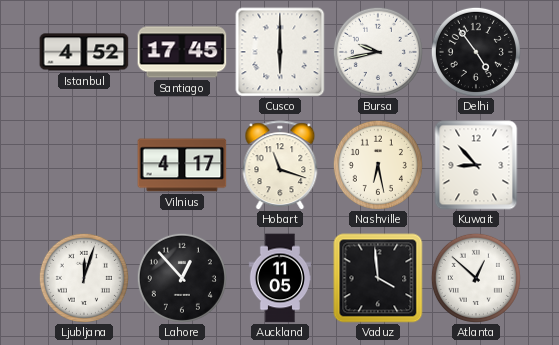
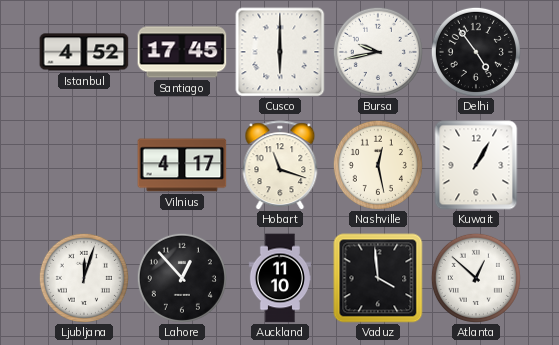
Nashville: 6:28 -> 12:28
Kuwait: 8:53 -> 1:05
Auckland: 11:05 -> 11:10
